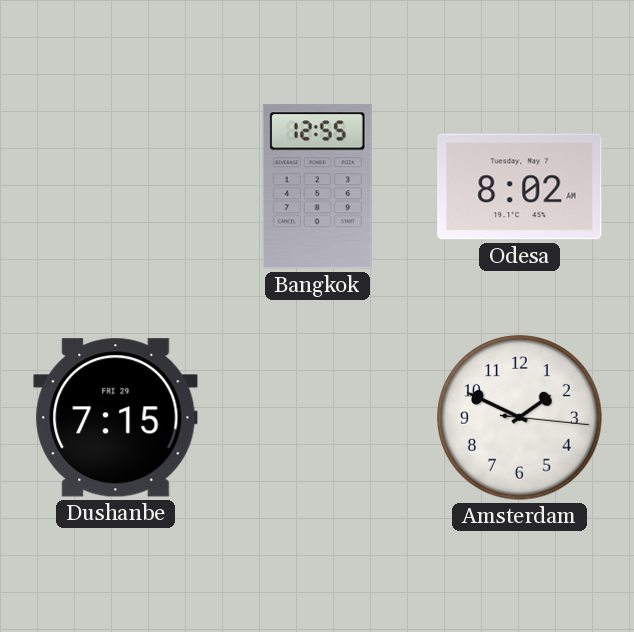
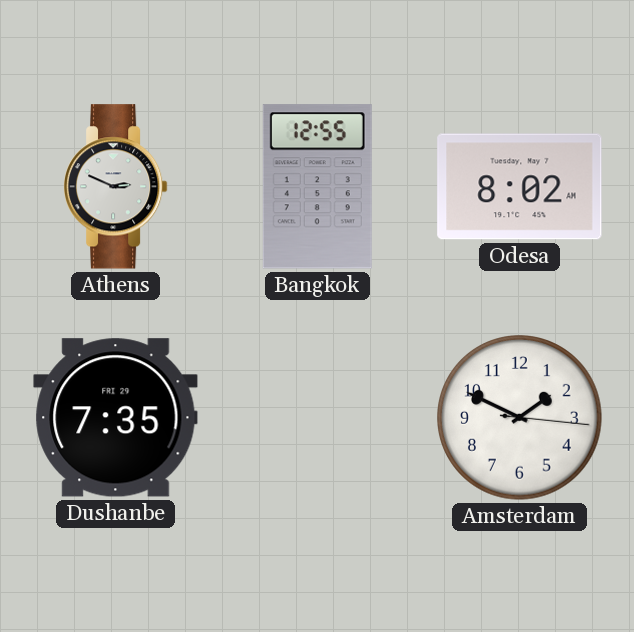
Athens: none -> 2:49
Dushanbe: 7:15 -> 7:35
